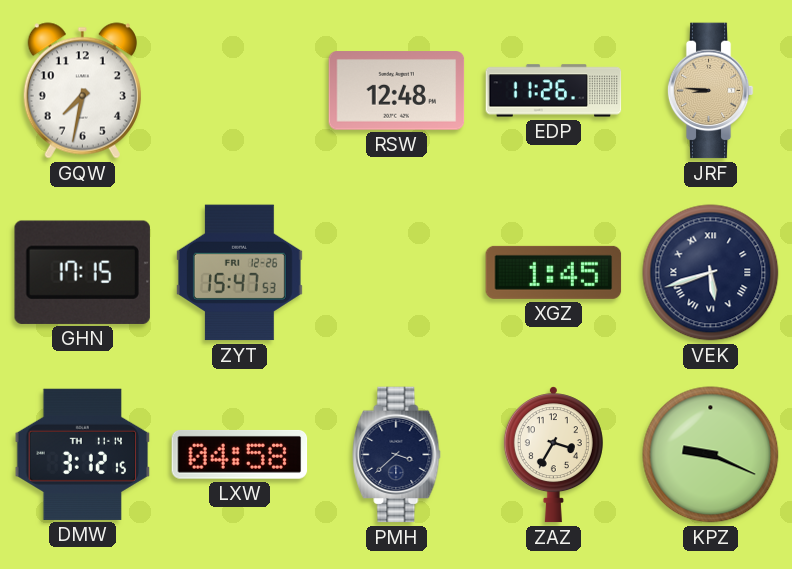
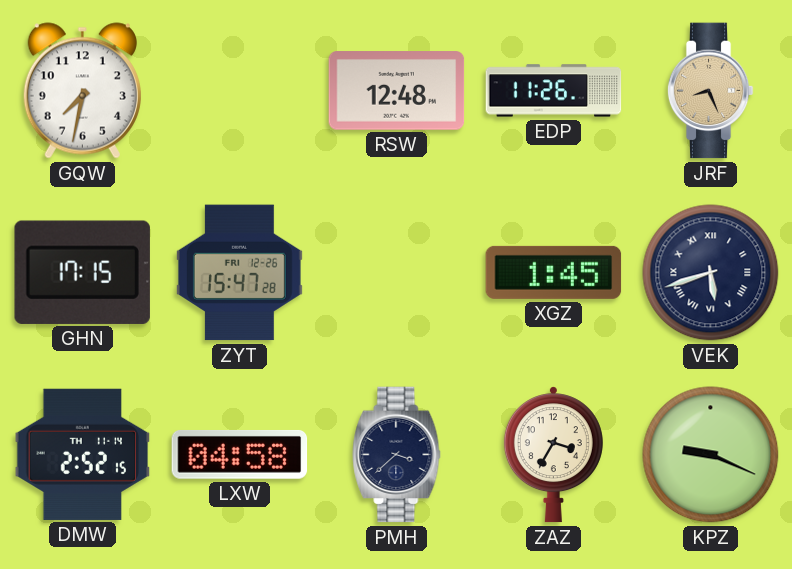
JRF: 8:46 -> 8:26
ZYT: 15:47:53 -> 15:47:28
DMW: 3:12 -> 2:52
